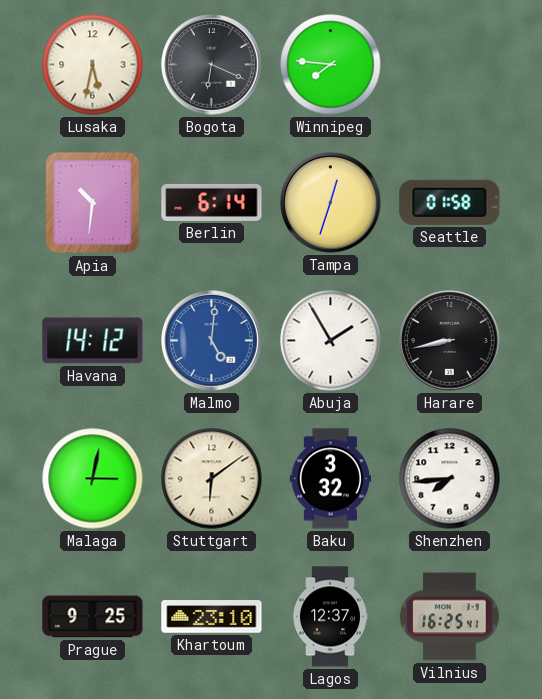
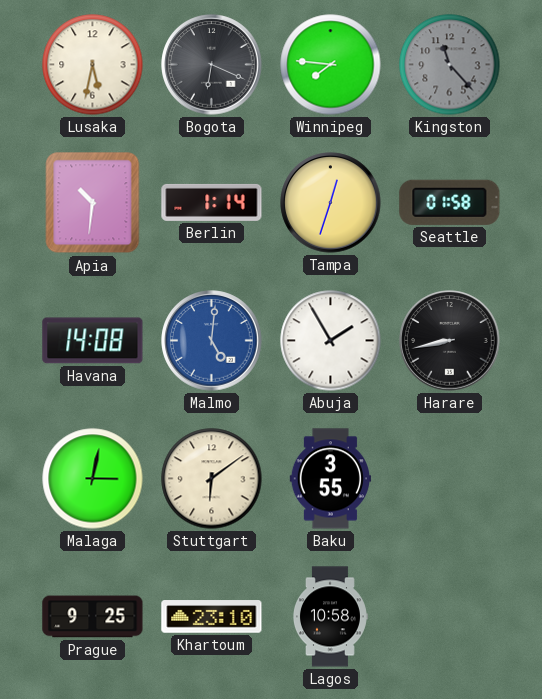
Kingston: none -> 11:23
Berlin: 6:14 -> 1:14
Havana: 14:12 -> 14:08
Baku: 3:32 -> 3:55
Shenzhen: 7:44 -> none
Lagos: 12:37 -> 10:58
Vilnius: 16:25 -> none
